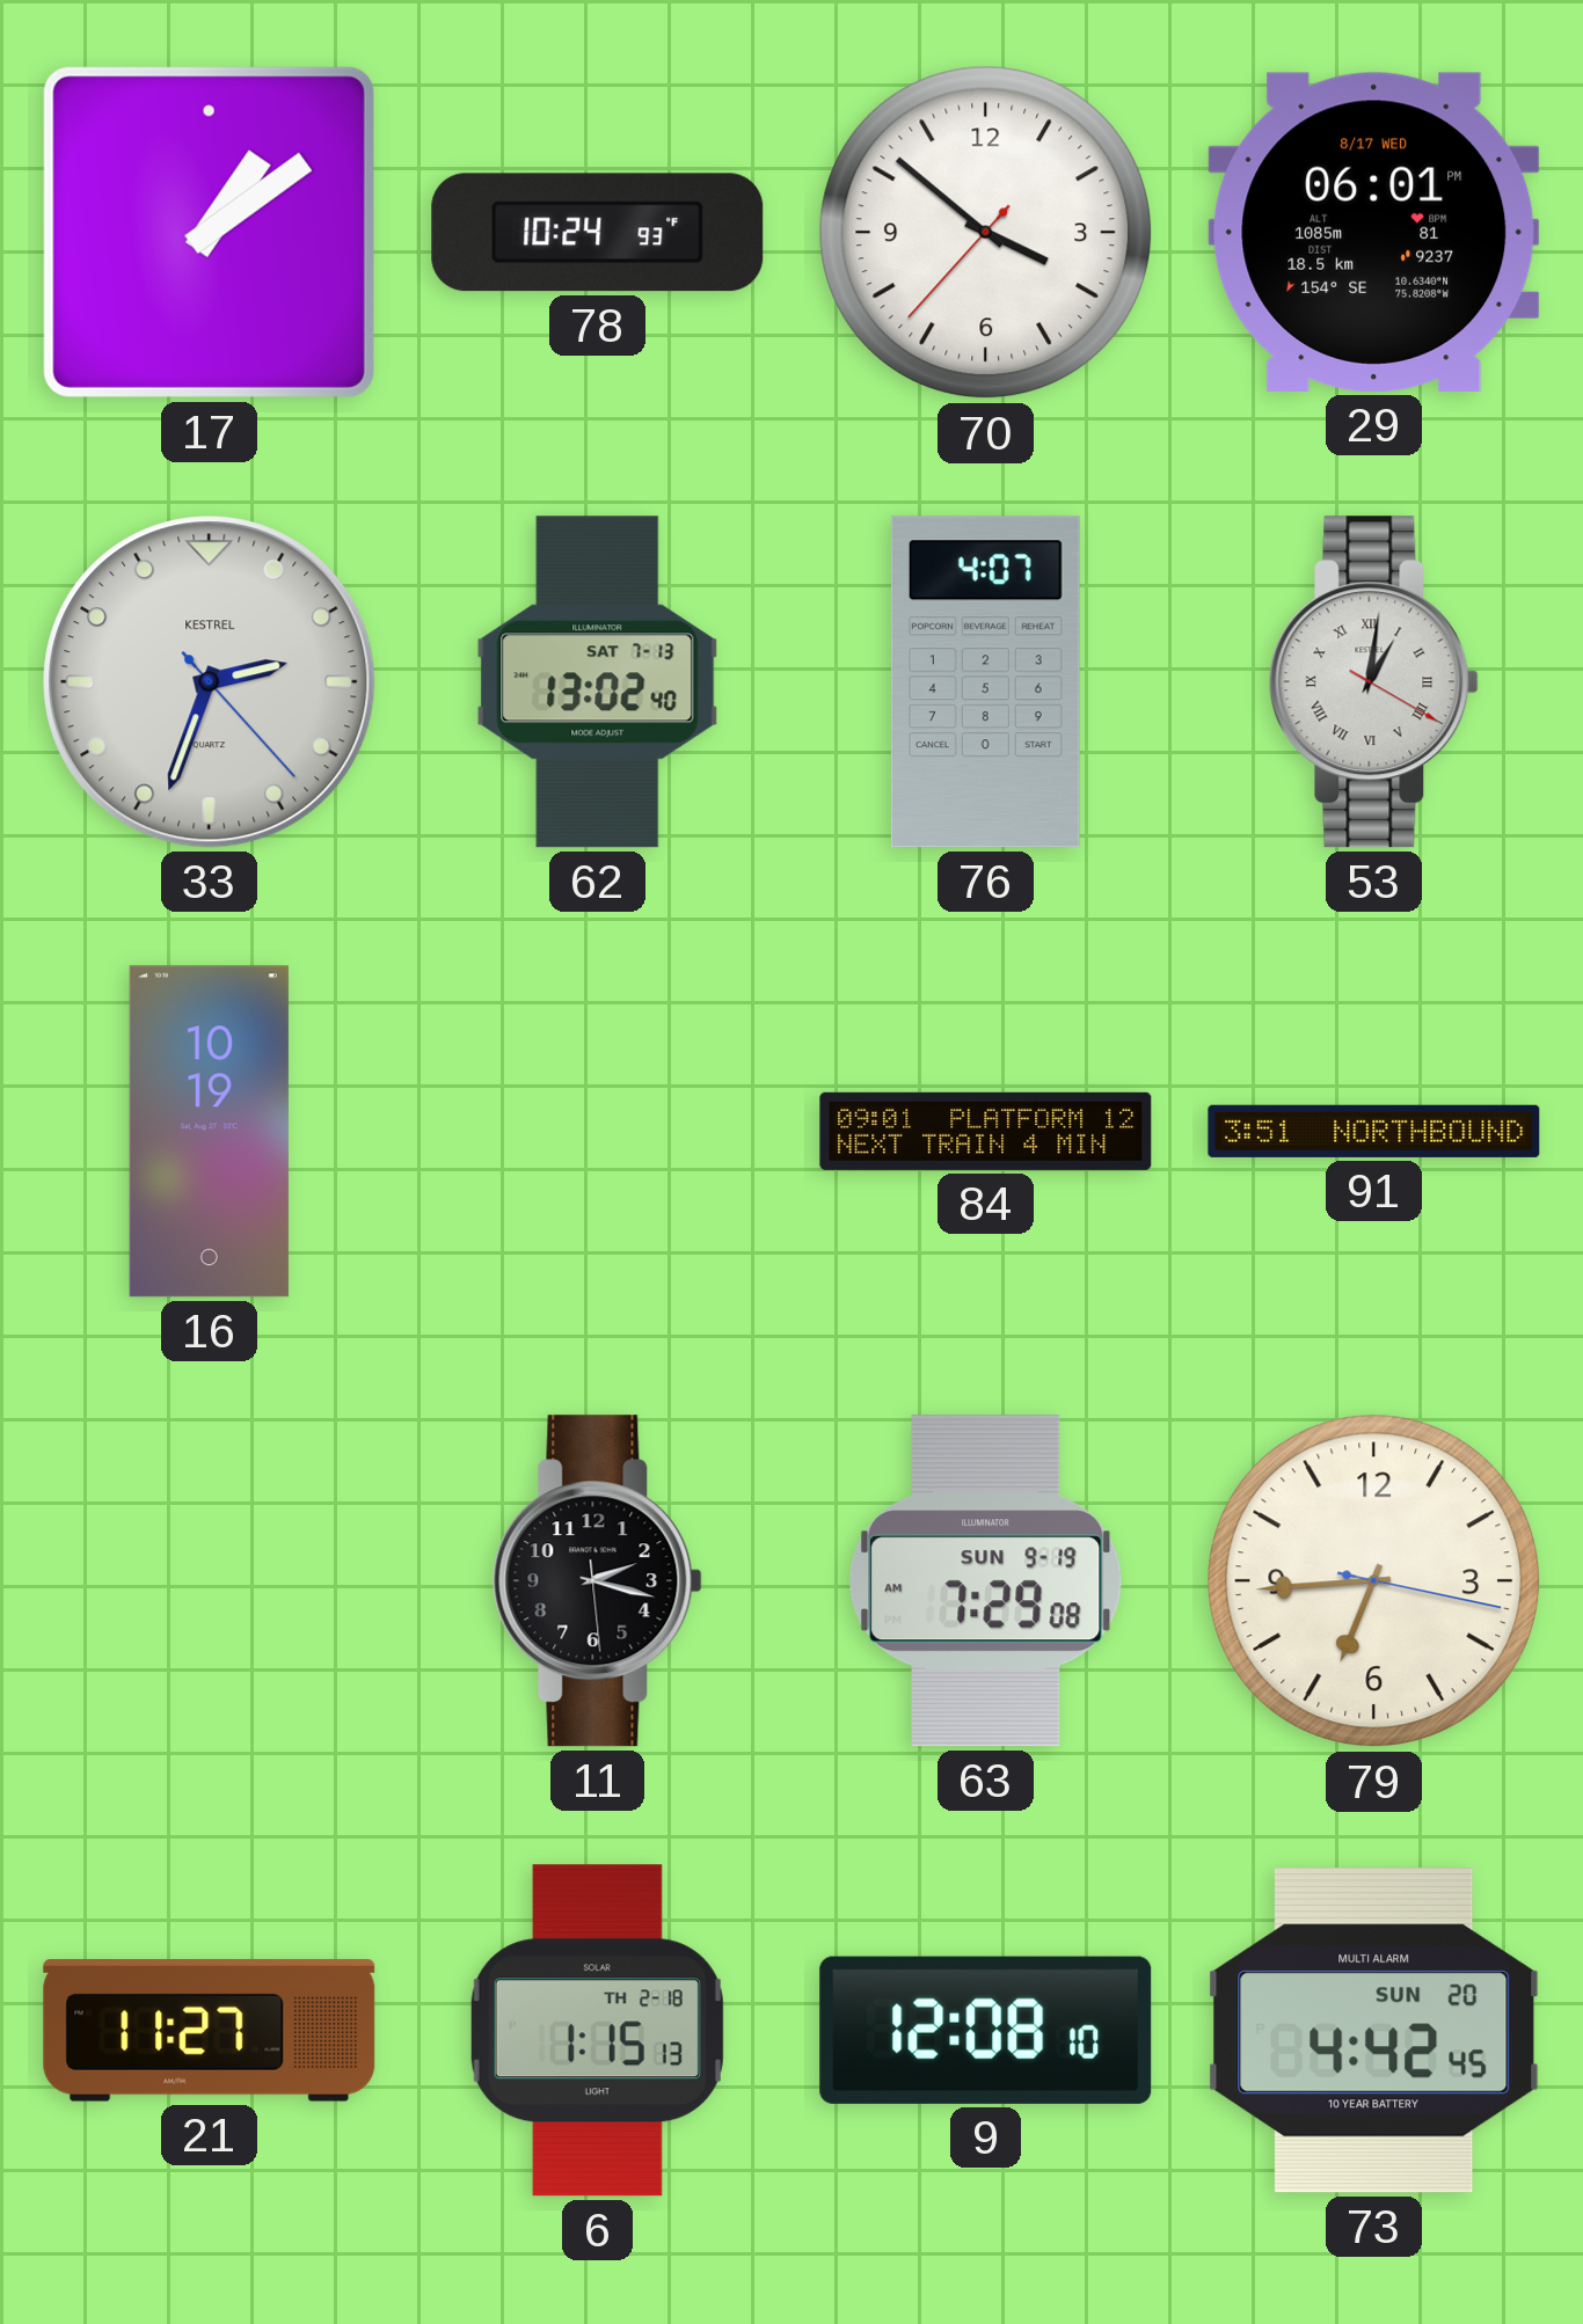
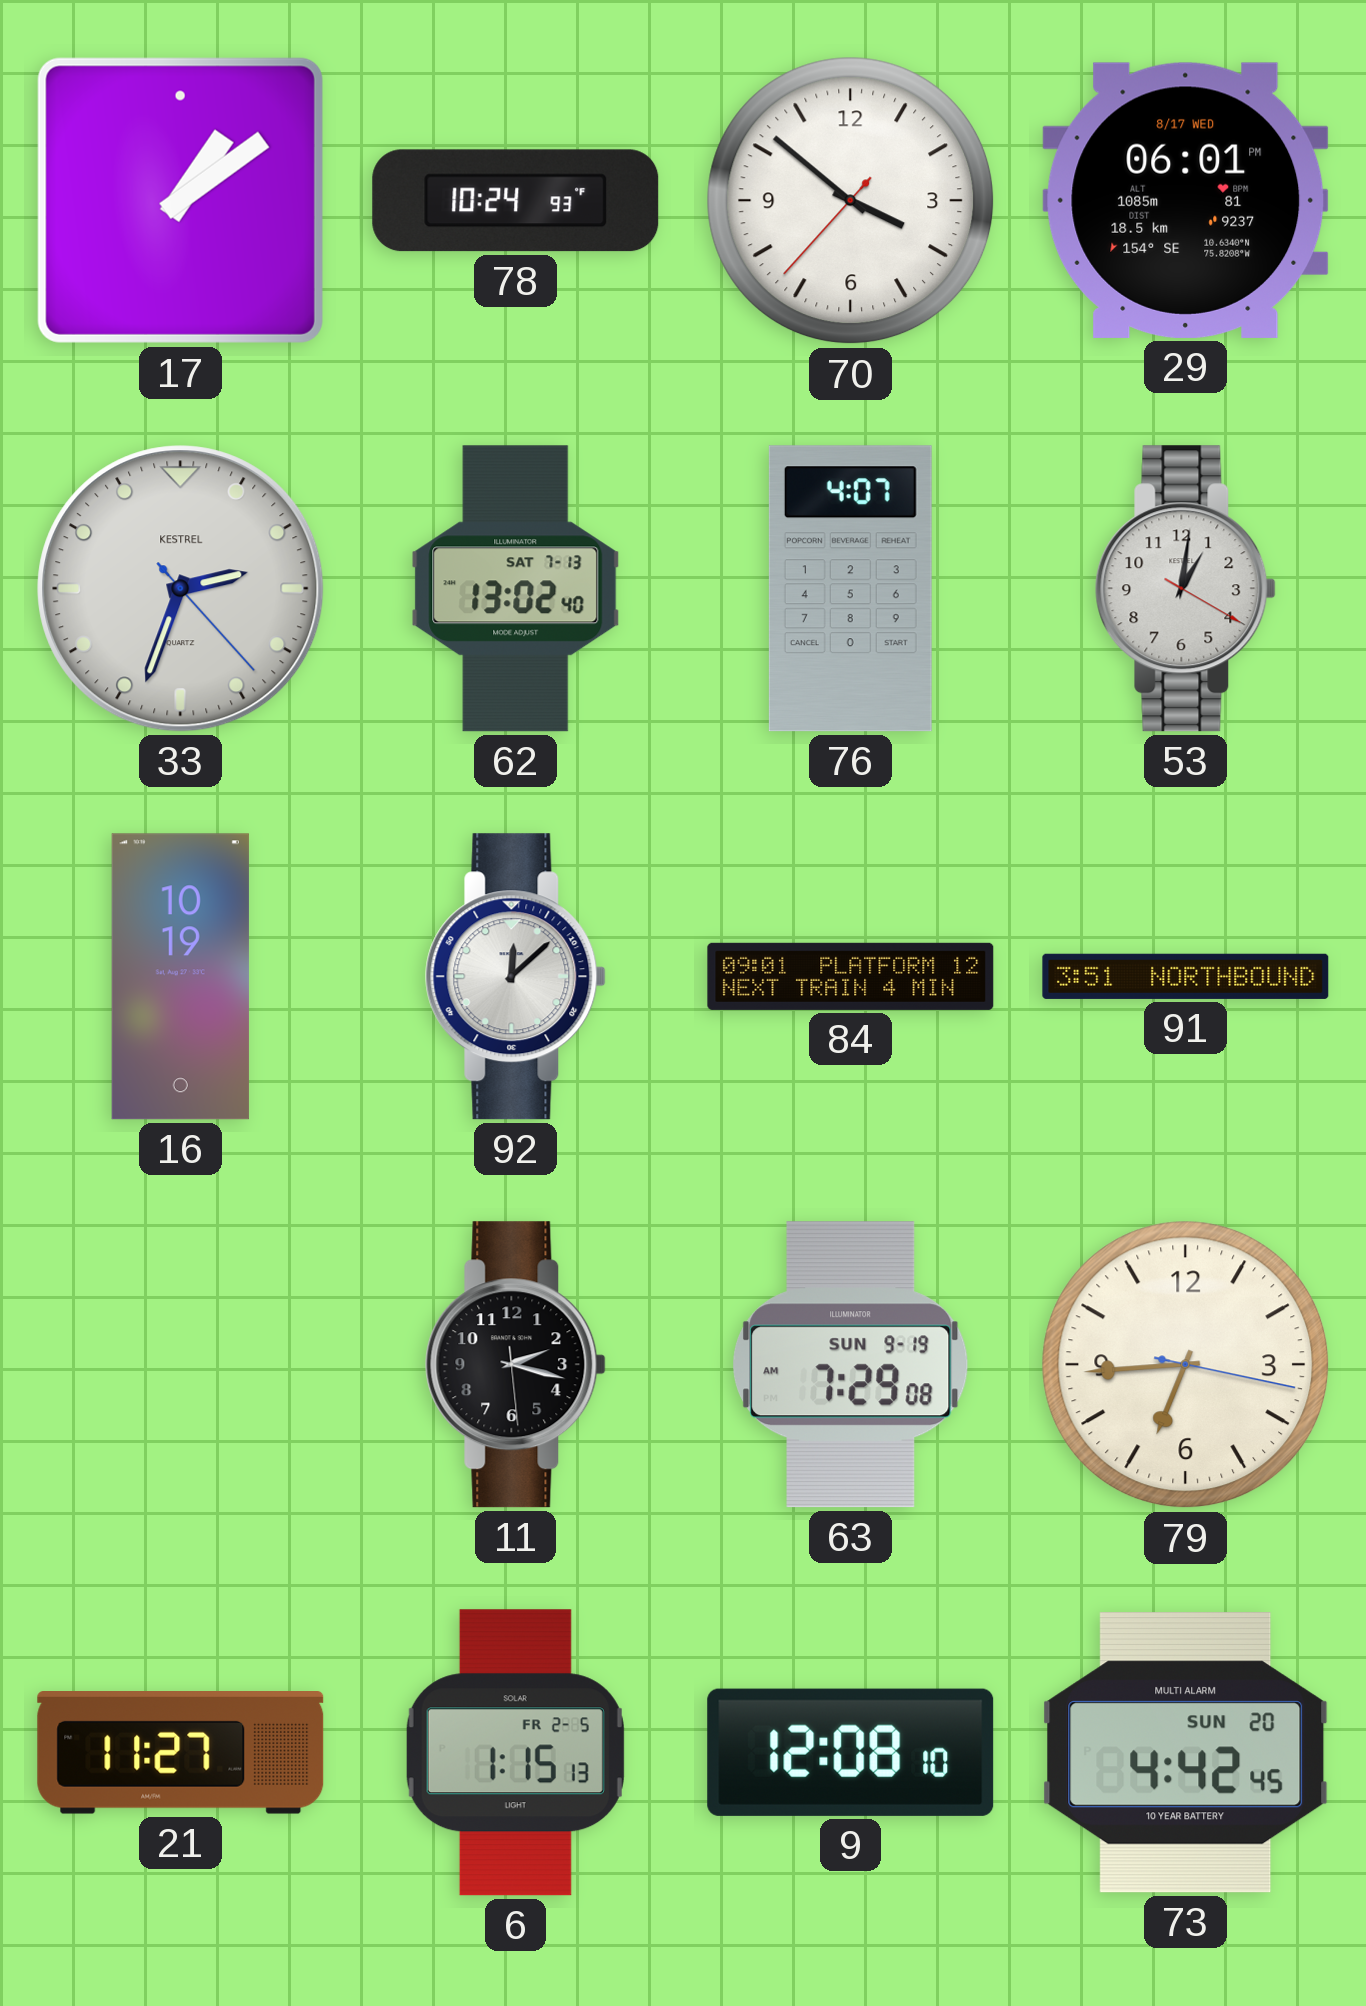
53 numerals: Roman -> Arabic
92: none -> 12:08
6 date: TH 2-18 -> FR 2-5
